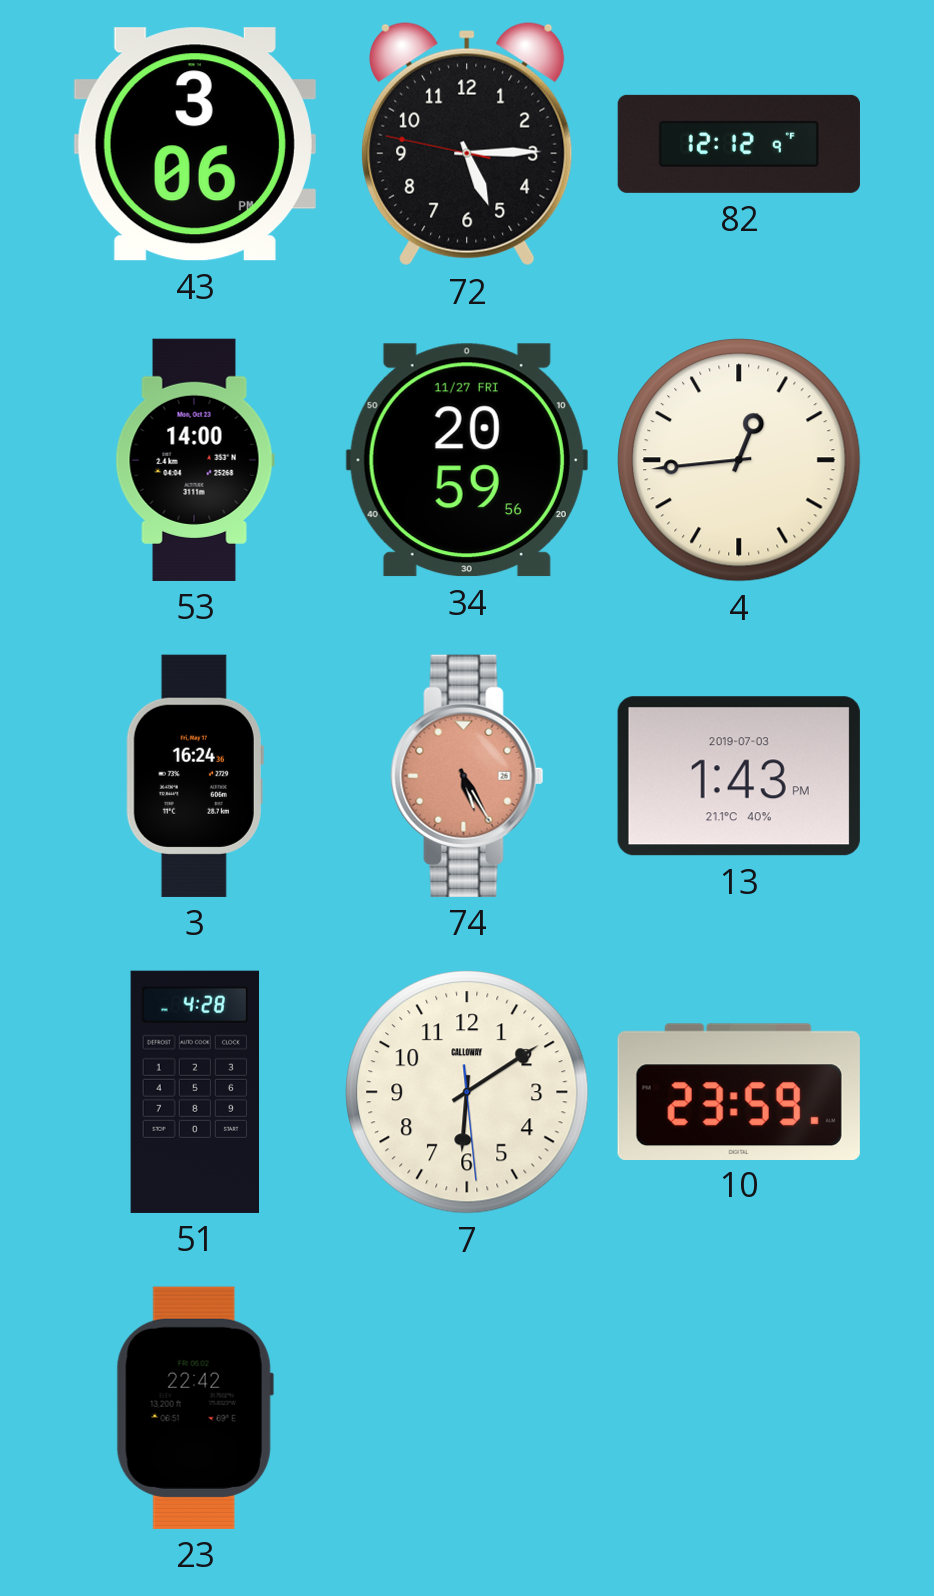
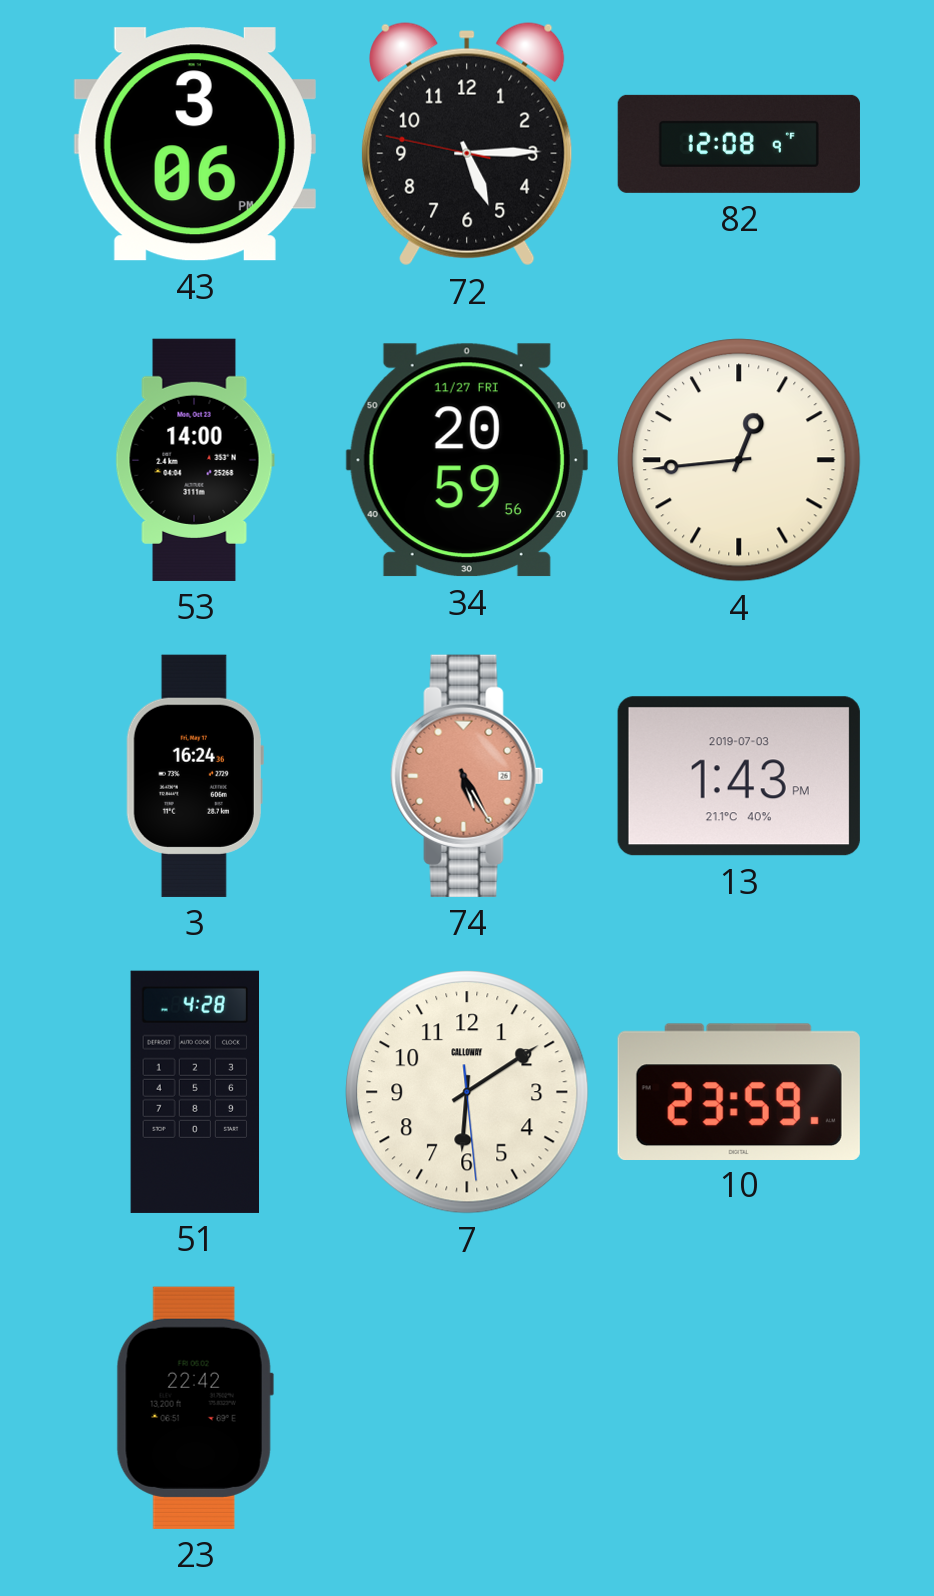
82: 12:12 -> 12:08
